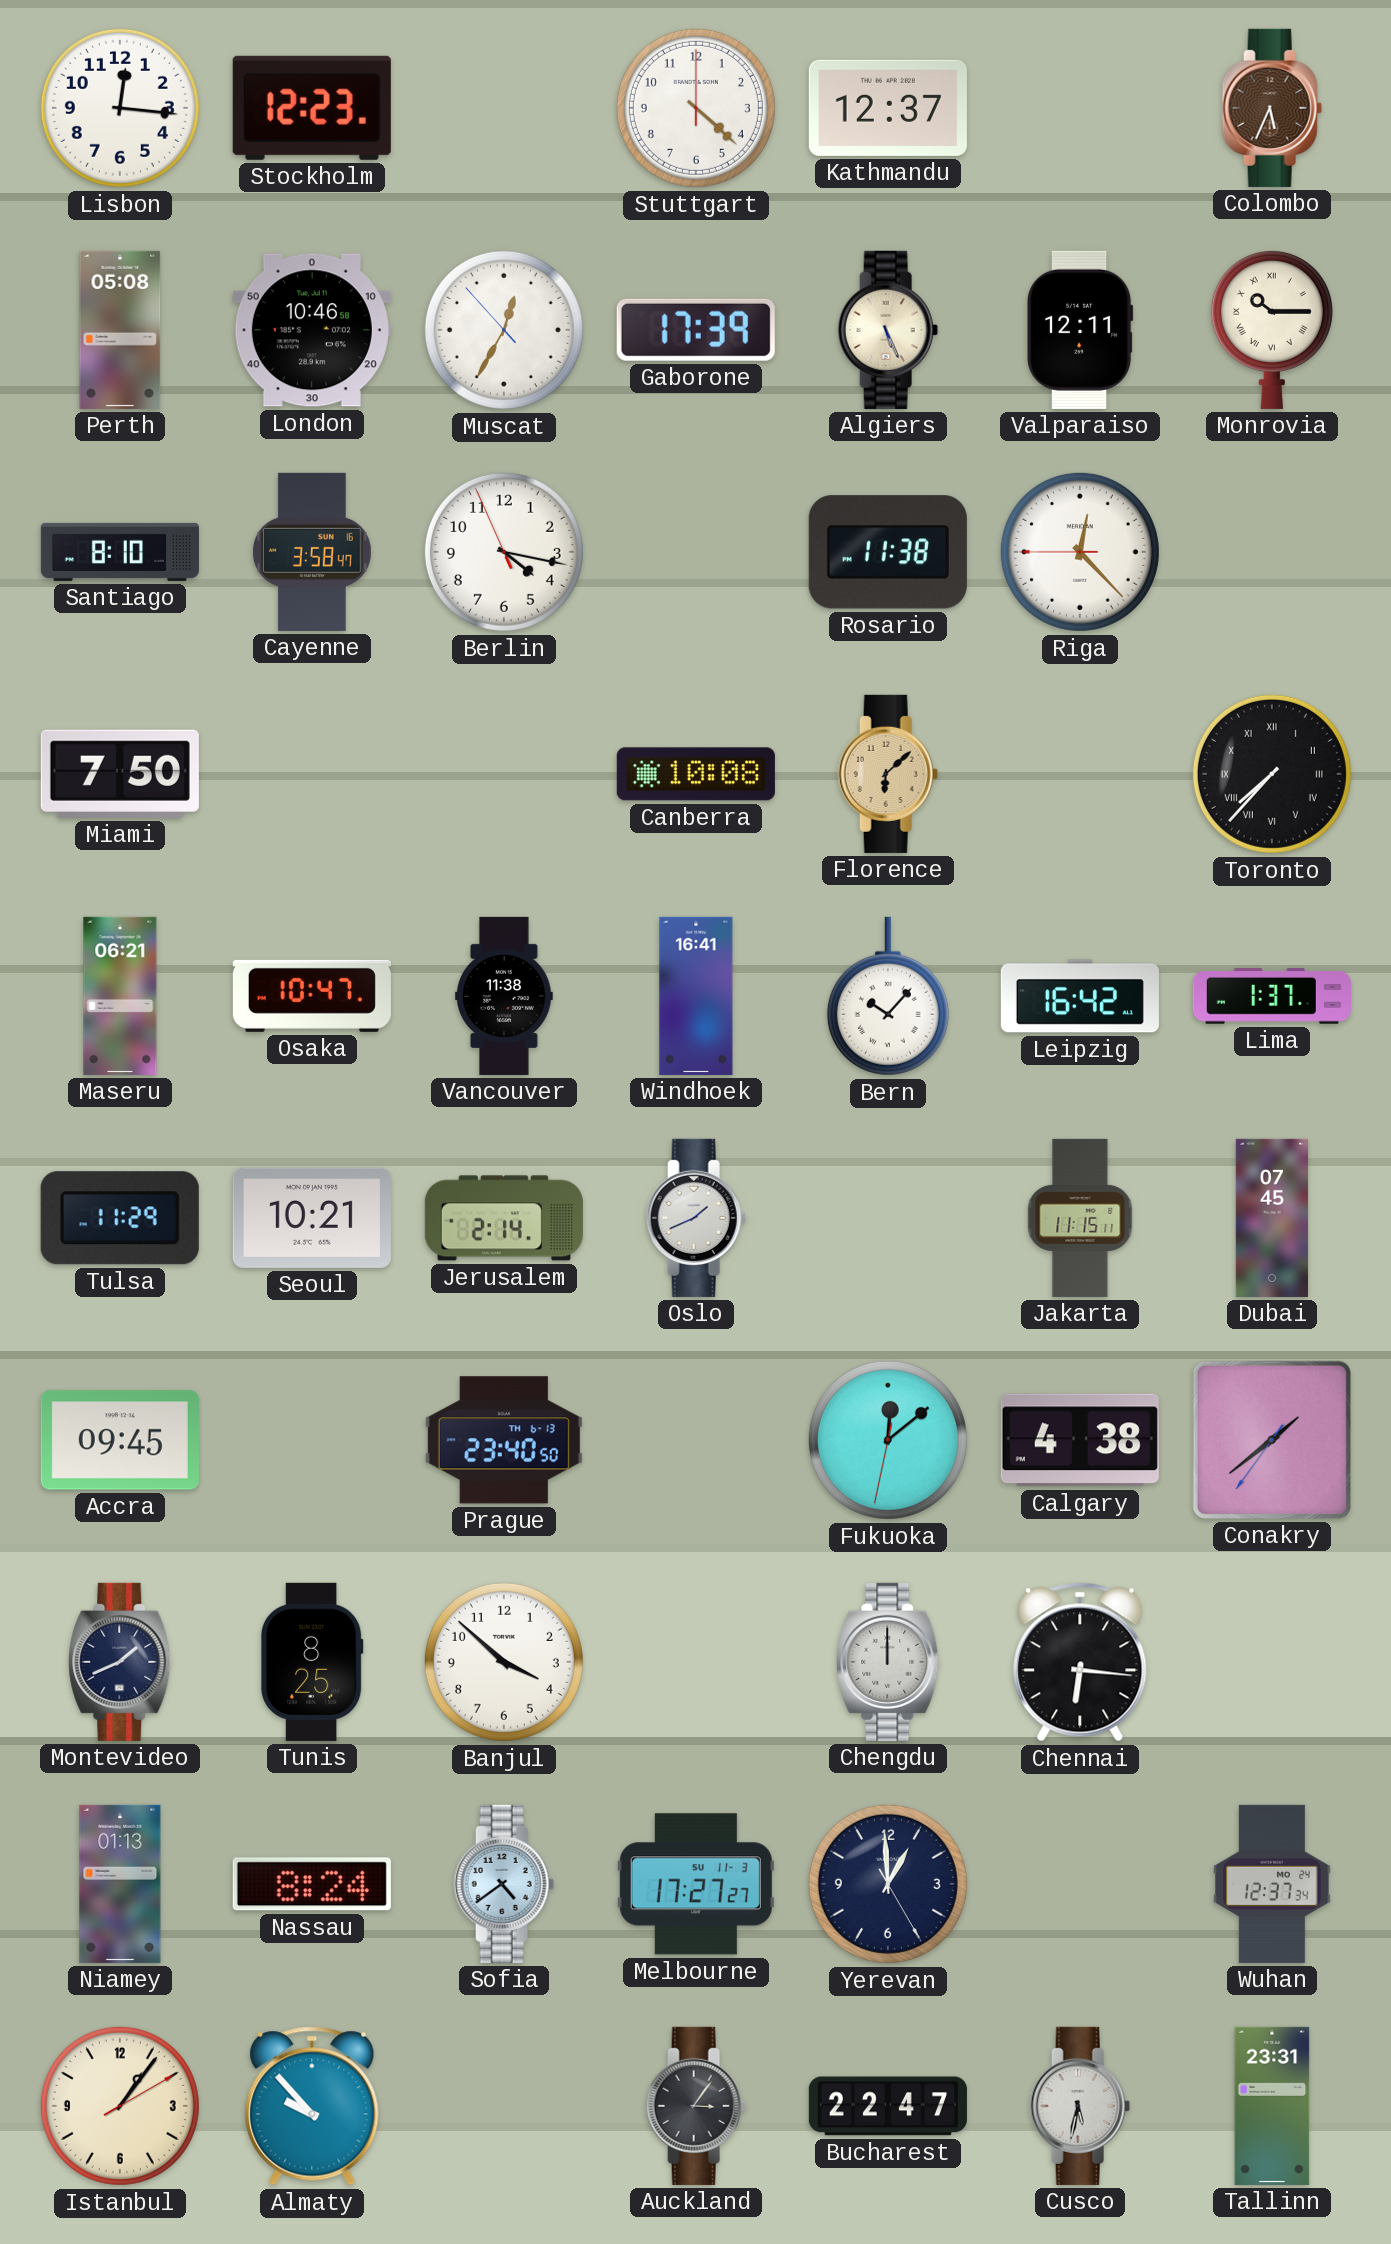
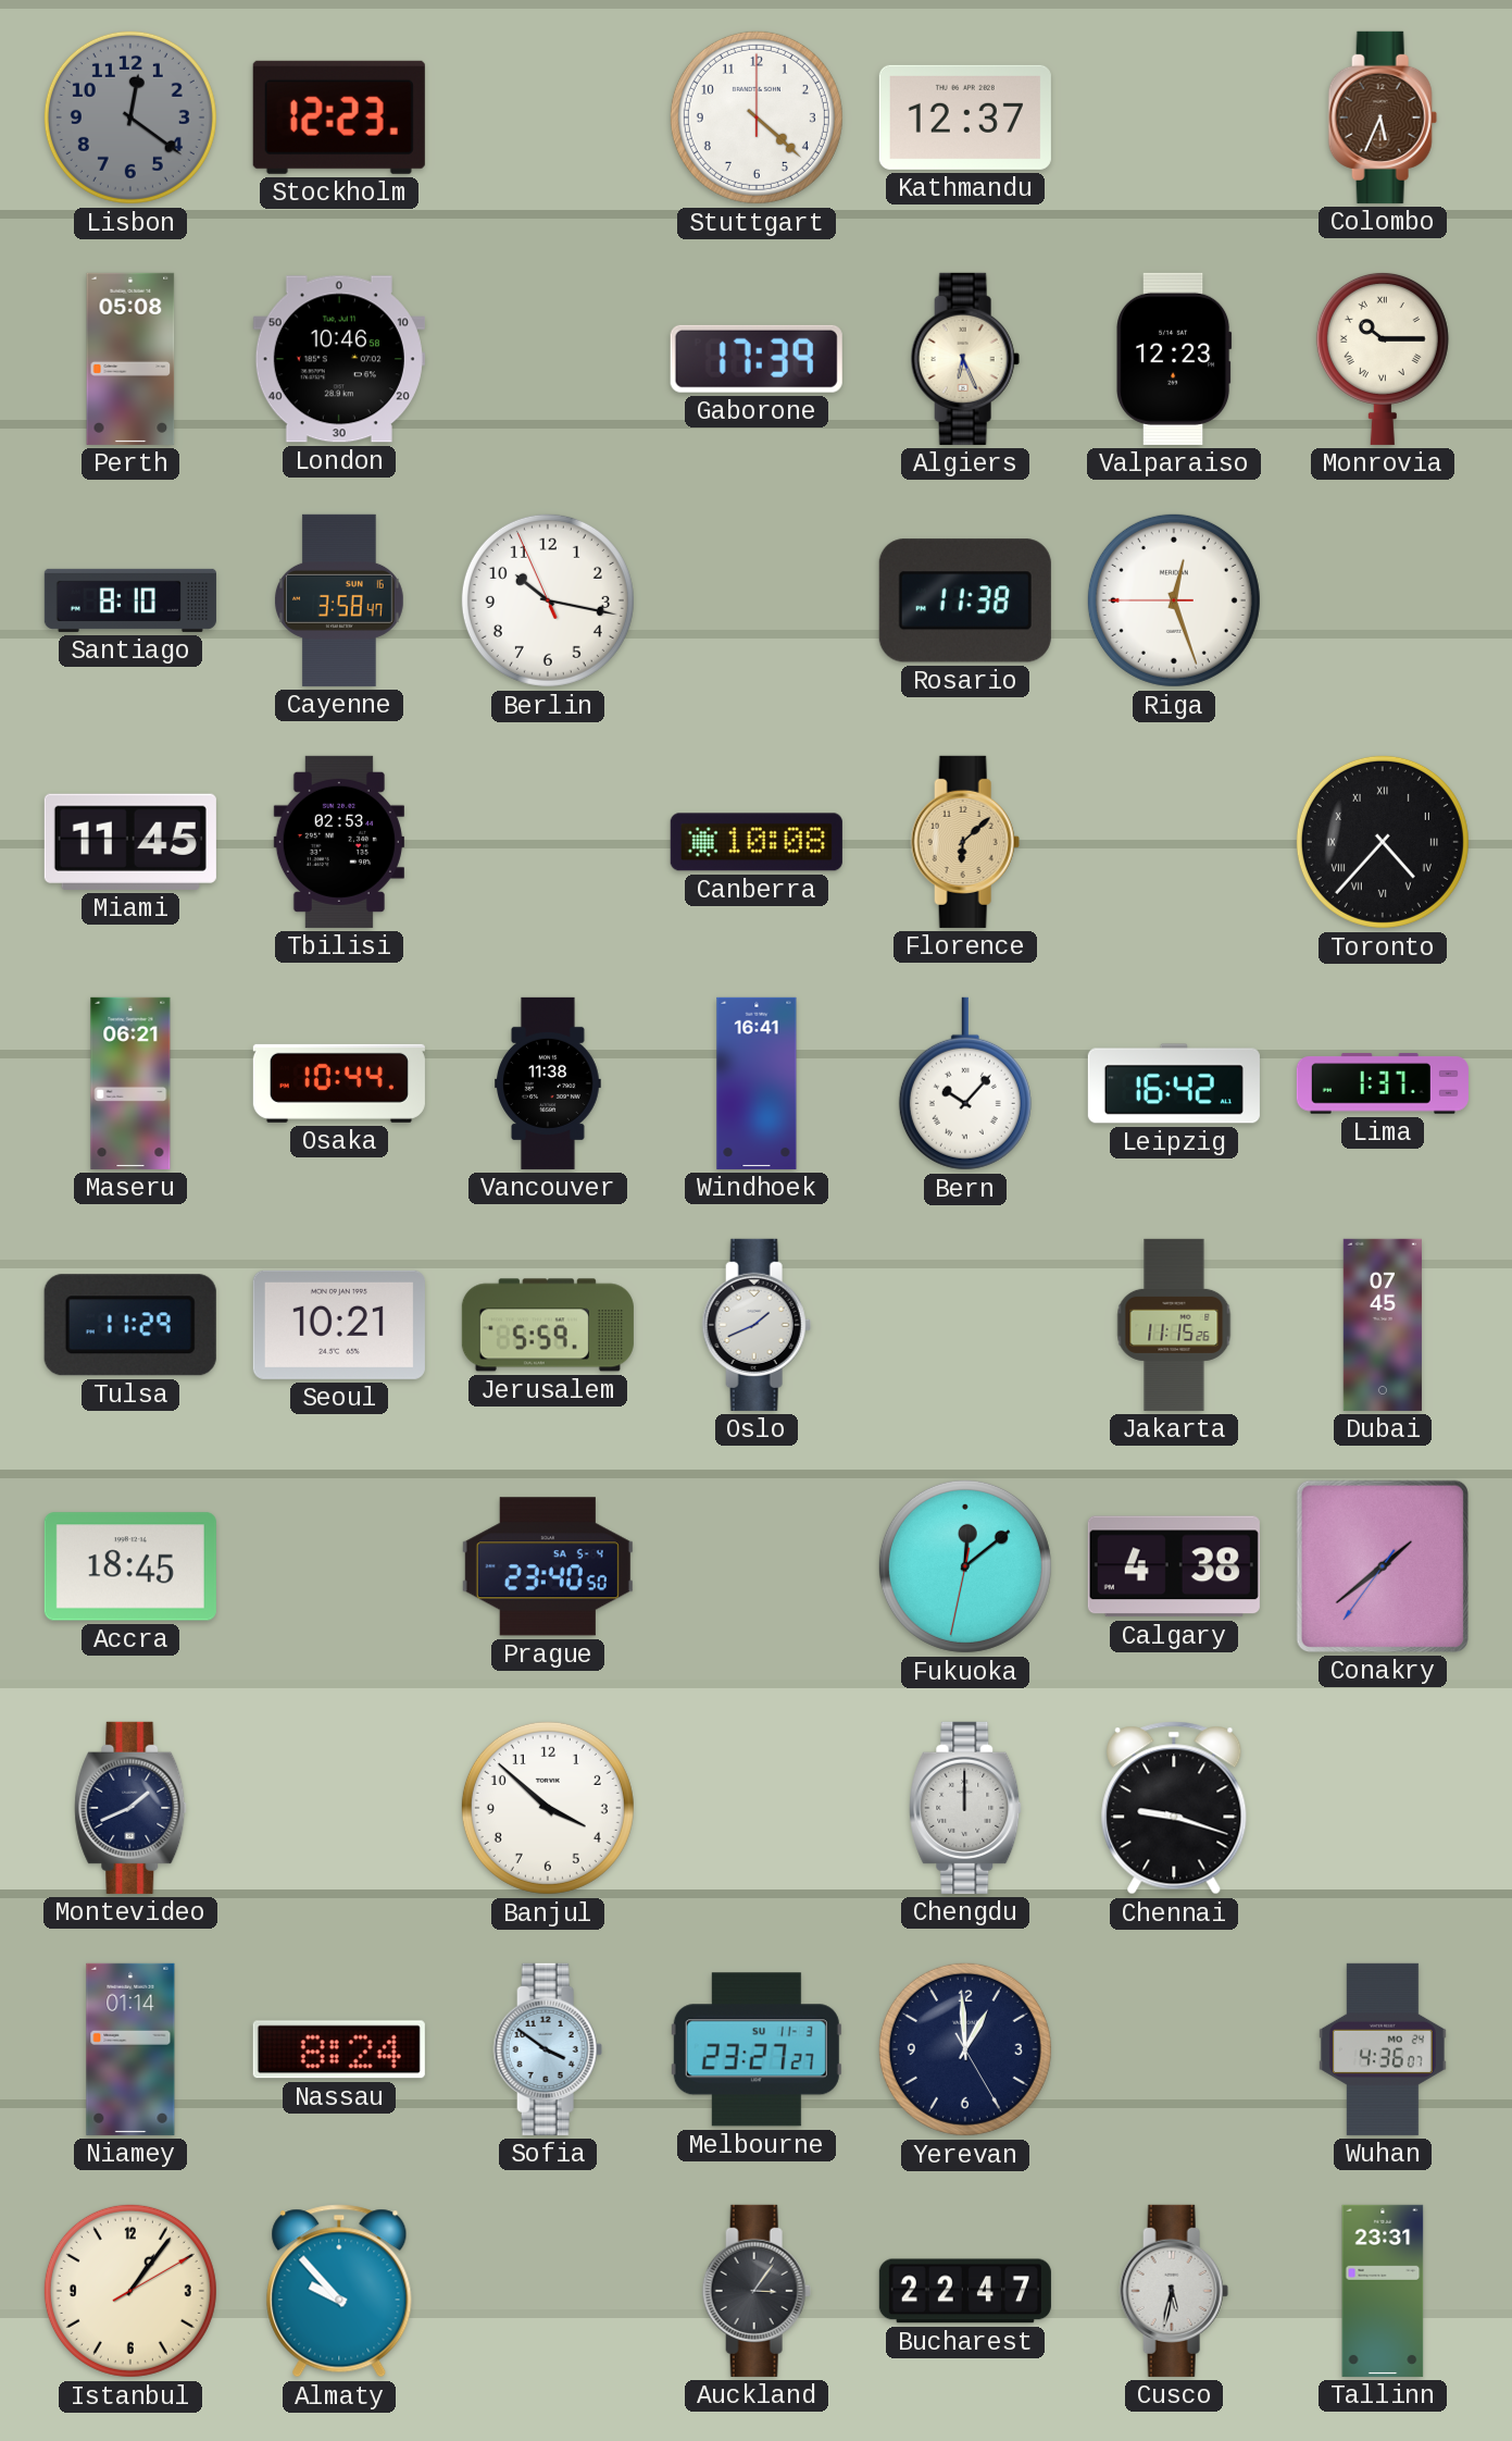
Lisbon: 12:16 -> 12:21
Lisbon dial: white -> grey
Muscat: 12:34 -> none
Algiers: 5:26 -> 6:26
Valparaiso: 12:11 -> 12:23
Berlin: 4:16 -> 10:16
Riga: 12:22 -> 12:26
Miami: 7:50 -> 11:45
Tbilisi: none -> 02:53
Toronto: 7:37 -> 4:37
Osaka: 10:47 -> 10:44
Jerusalem: 2:14 -> 5:59
Jakarta: 11:15:11 -> 11:15:26
Accra: 09:45 -> 18:45
Prague date: TH 6-13 -> SA 5-4
Tunis: 8:25 -> none
Chennai: 6:16 -> 9:18
Niamey: 01:13 -> 01:14
Sofia: 4:39 -> 3:51
Melbourne: 17:27 -> 23:27
Wuhan: 12:37 -> 4:36
